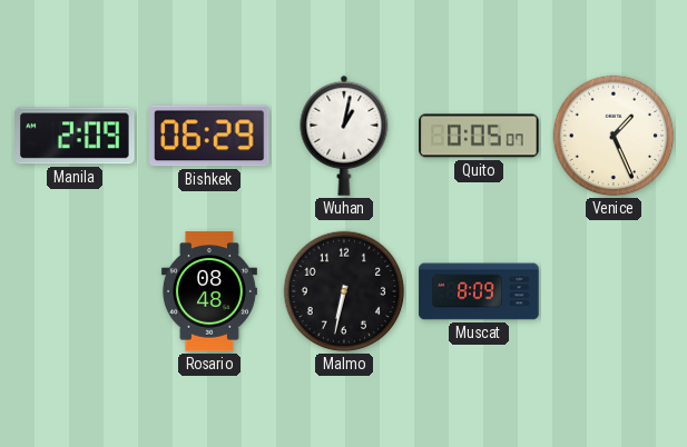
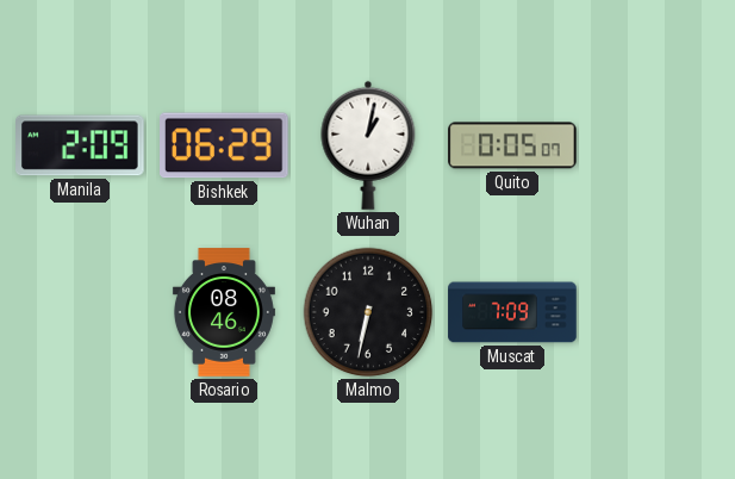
Venice: 1:26 -> none
Rosario: 08:48 -> 08:46
Muscat: 8:09 -> 7:09
